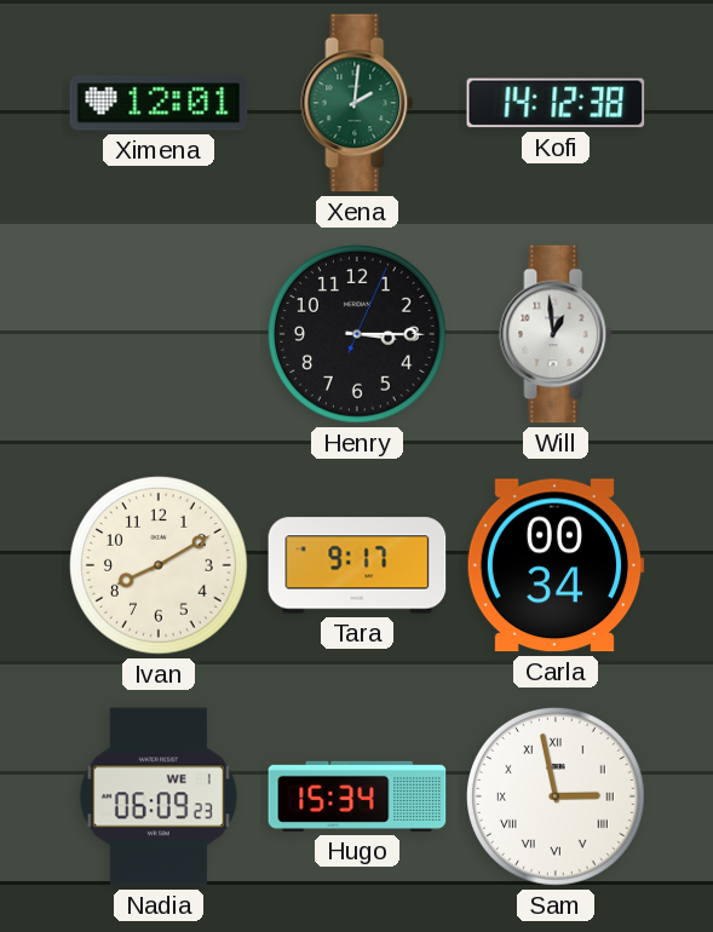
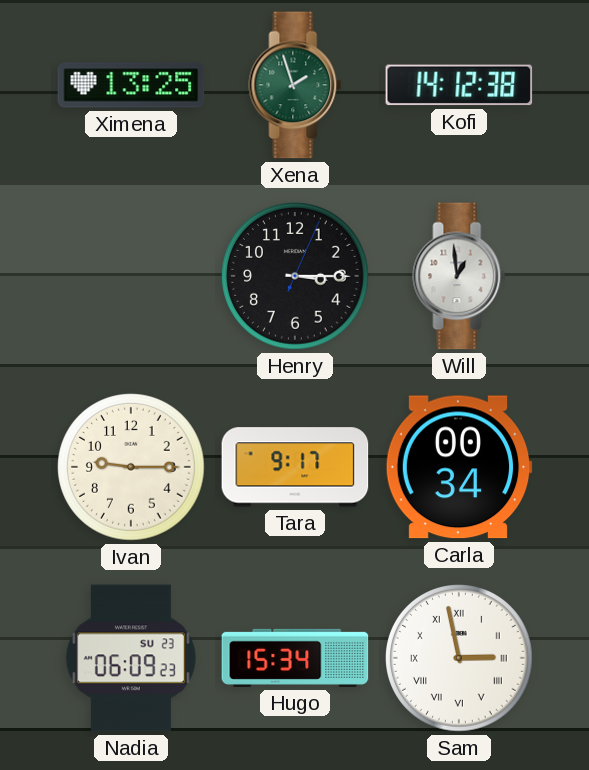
Ximena: 12:01 -> 13:25
Xena: 2:01 -> 1:57
Ivan: 8:10 -> 9:15
Nadia date: WE 1 -> SU 23
